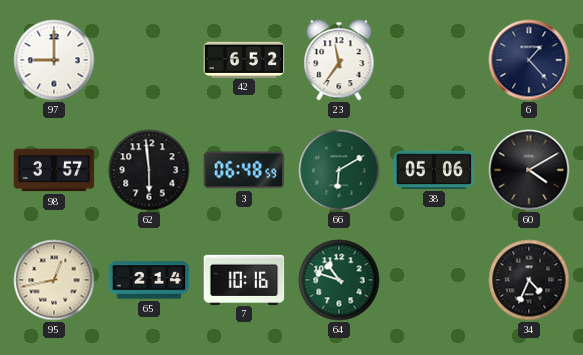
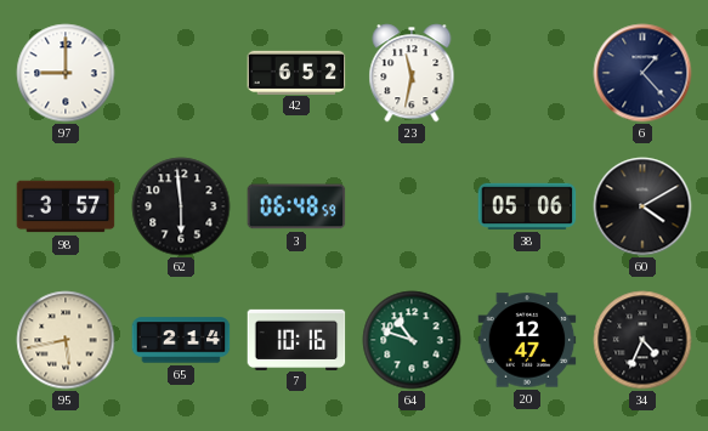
23: 11:36 -> 11:32
66: 6:10 -> none
95: 12:43 -> 5:43
20: none -> 12:47
